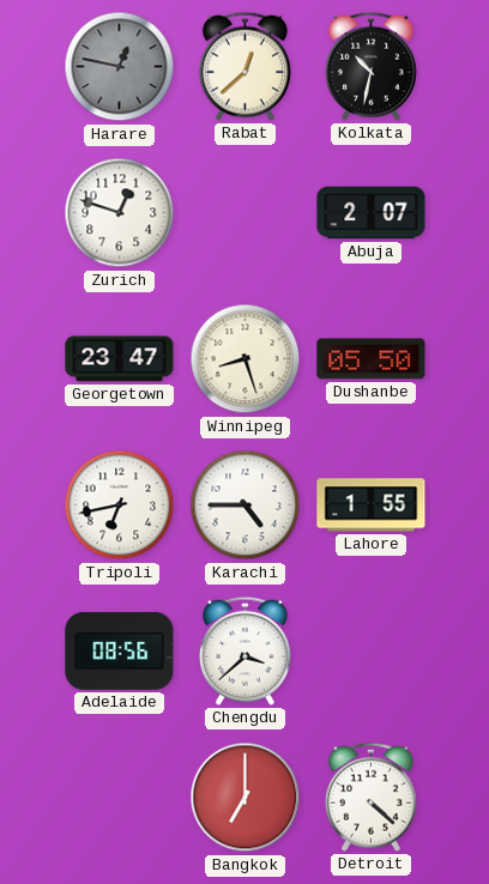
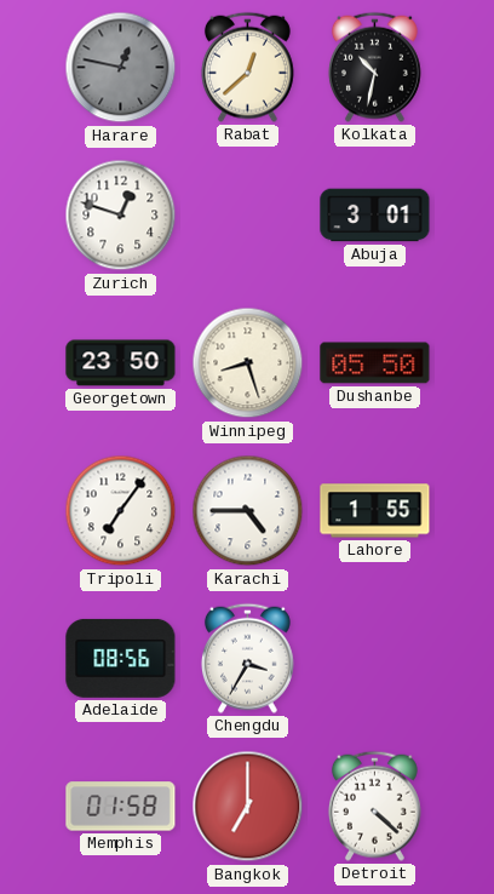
Abuja: 2:07 -> 3:01
Georgetown: 23:47 -> 23:50
Tripoli: 6:43 -> 7:06
Chengdu: 3:38 -> 3:35
Memphis: none -> 01:58
